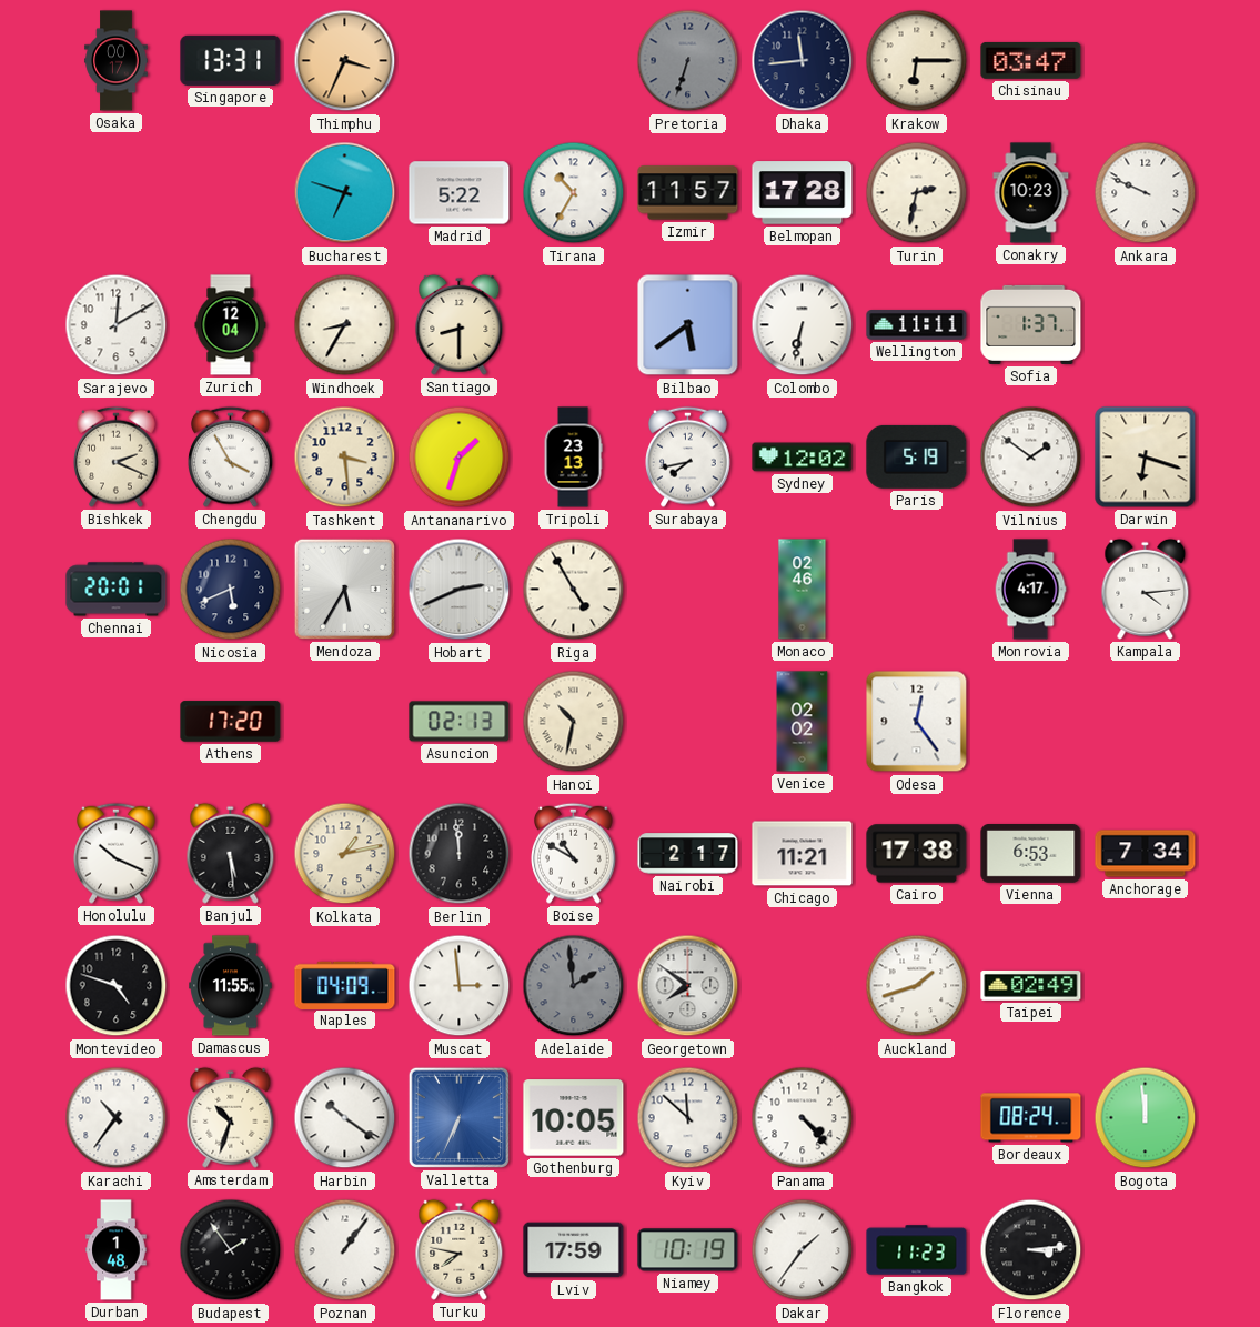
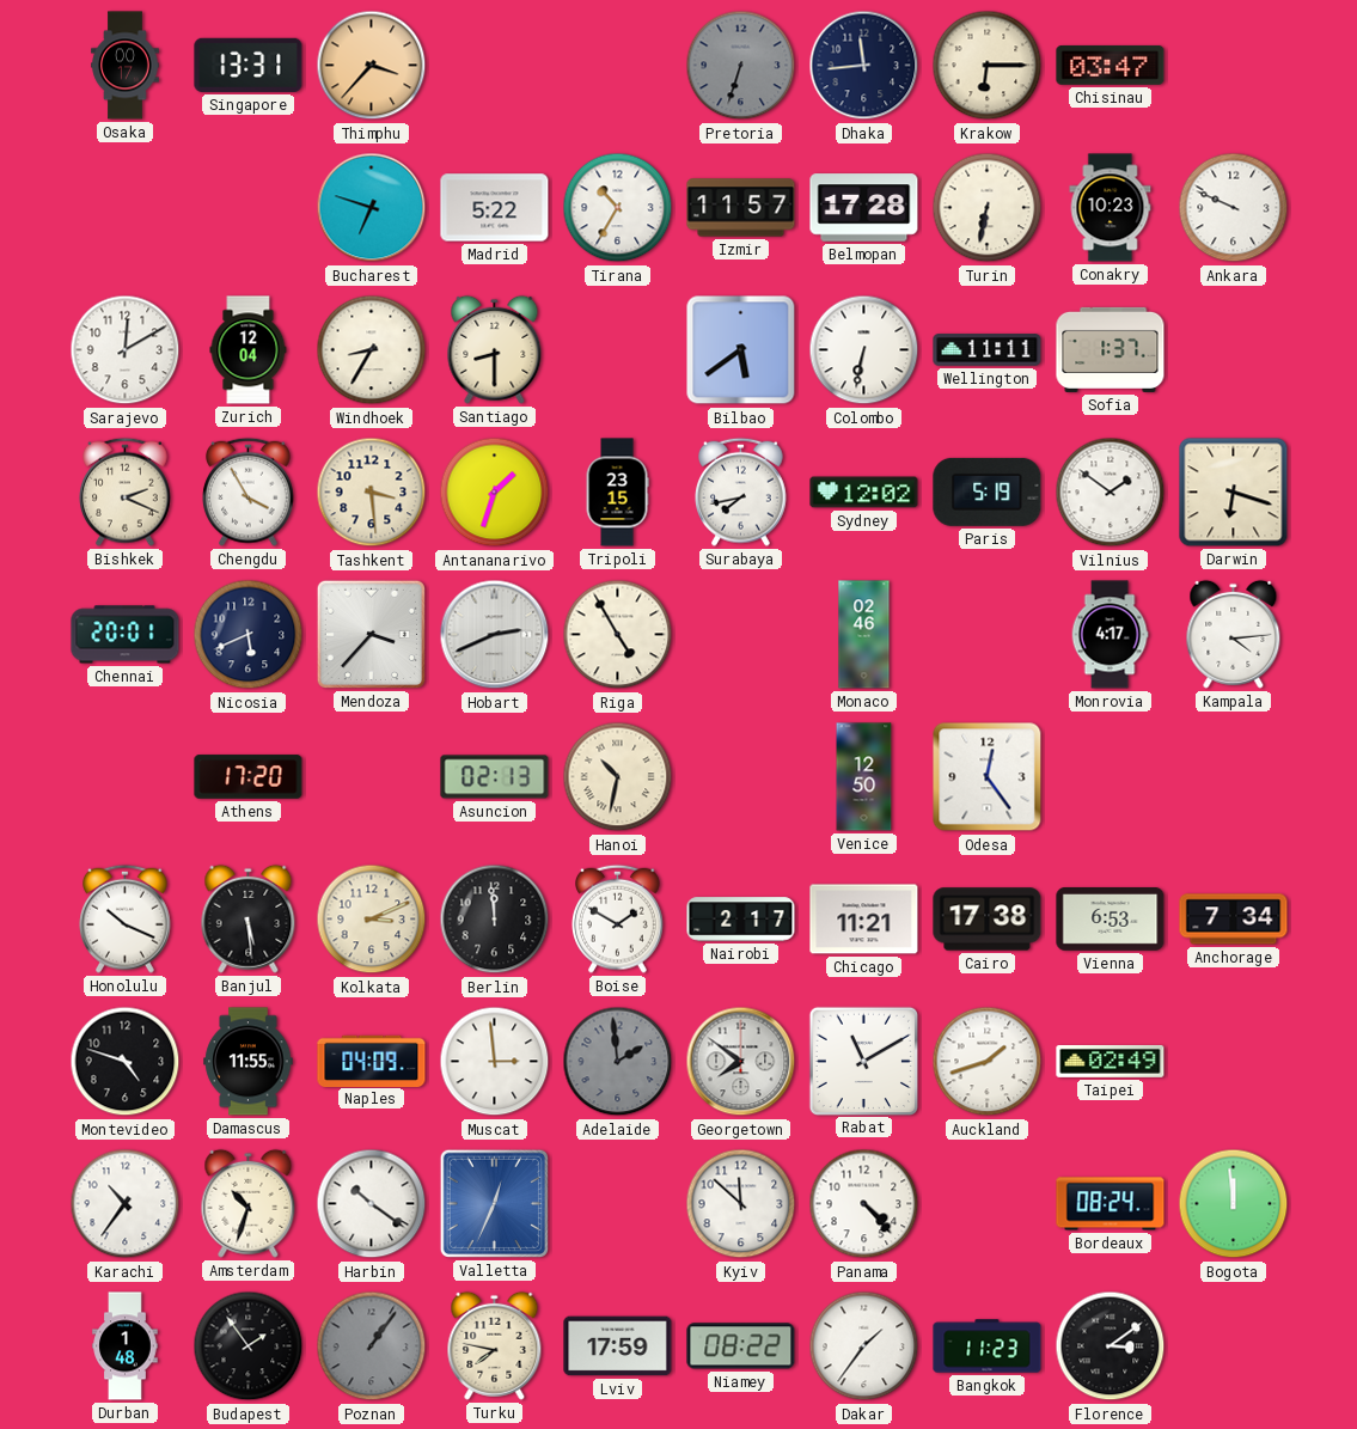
Thimphu: 3:34 -> 3:37
Turin: 2:32 -> 6:32
Tripoli: 23:13 -> 23:15
Mendoza: 5:35 -> 3:37
Venice: 02:02 -> 12:50
Kolkata: 1:13 -> 3:11
Boise: 10:50 -> 1:50
Rabat: none -> 11:10
Valletta: 6:34 -> 12:34
Gothenburg: 10:05 -> none
Poznan dial: white -> grey
Niamey: 10:19 -> 08:22
Florence: 3:14 -> 3:09
